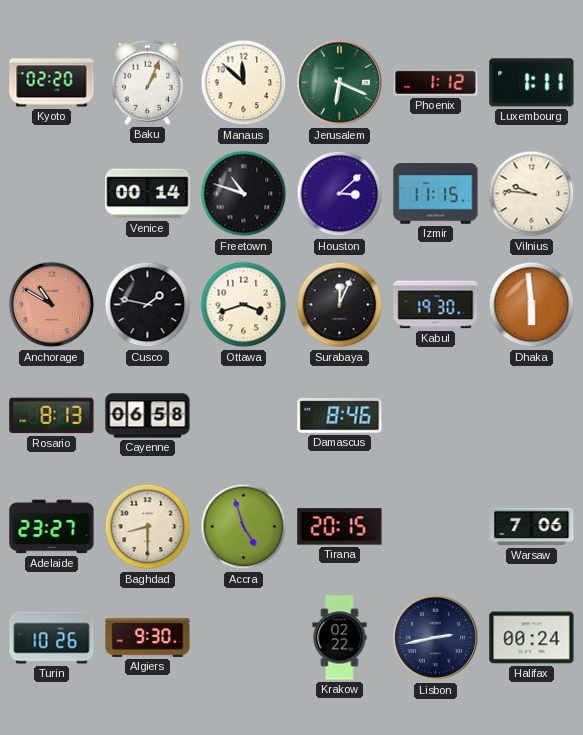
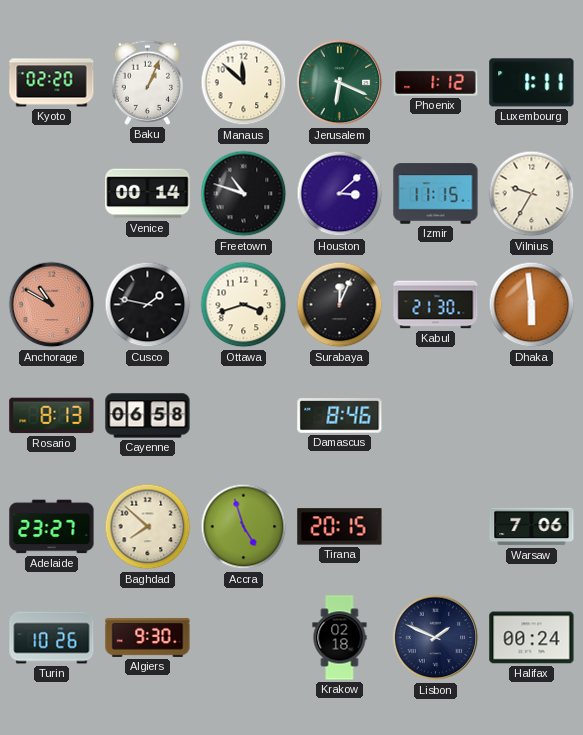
Vilnius: 9:46 -> 9:35
Kabul: 19:30 -> 21:30
Baghdad: 8:30 -> 7:52
Krakow: 02:22 -> 02:18
Lisbon: 2:43 -> 1:49
